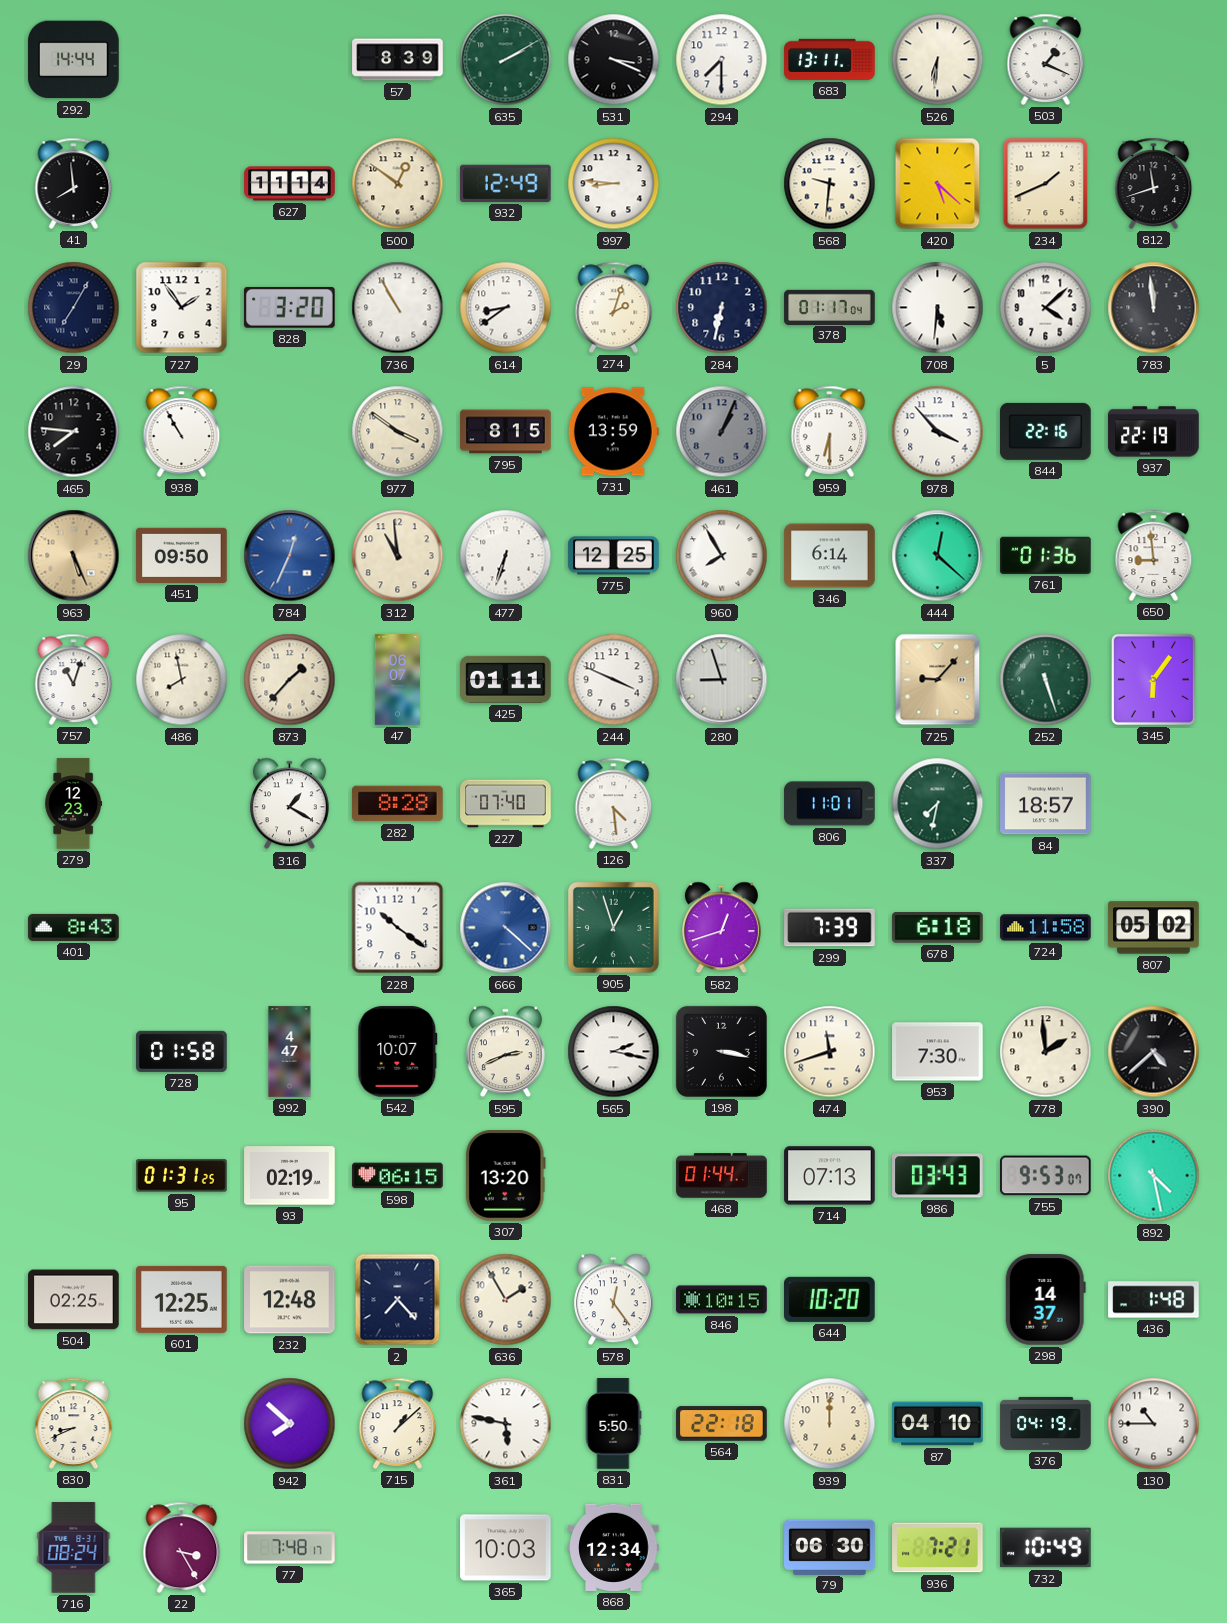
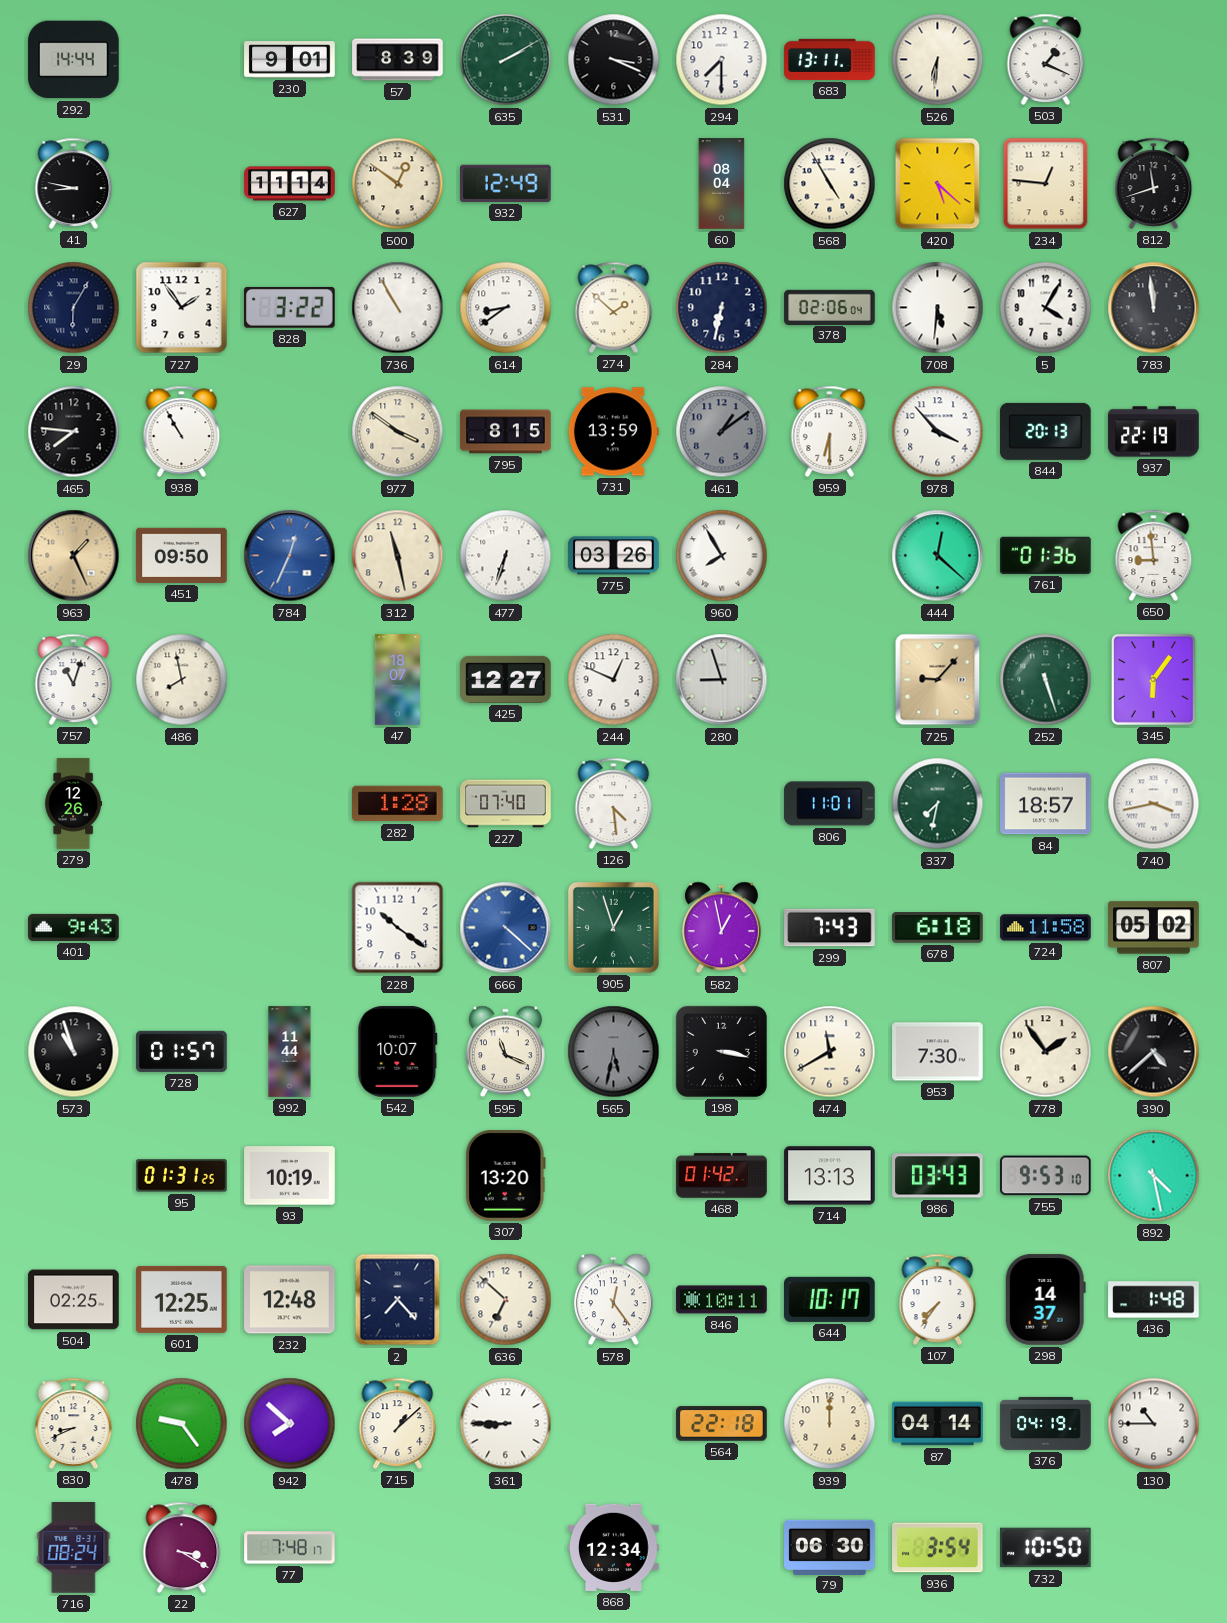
230: none -> 9:01
41: 7:59 -> 8:47
997: 8:46 -> none
60: none -> 08:04
568: 9:31 -> 4:55
234: 1:41 -> 12:46
29: 7:05 -> 6:05
828: 3:20 -> 3:22
274: 2:03 -> 1:52
378: 01:17 -> 02:06
5: 4:08 -> 4:05
461: 1:04 -> 1:09
844: 22:16 -> 20:13
963: 5:26 -> 1:26
312: 10:59 -> 11:28
775: 12:25 -> 03:26
346: 6:14 -> none
873: 1:37 -> none
47: 06:07 -> 18:07
425: 01:11 -> 12:27
244: 3:49 -> 12:49
279: 12:23 -> 12:26
316: 1:20 -> none
282: 8:28 -> 1:28
740: none -> 3:43
401: 8:43 -> 9:43
582: 12:42 -> 12:58
299: 7:39 -> 7:43
573: none -> 10:57
728: 01:58 -> 01:57
992: 4:47 -> 11:44
595: 2:41 -> 11:19
565: 2:17 -> 5:32
565 dial: white -> grey
474: 11:42 -> 11:40
778: 1:59 -> 1:54
93: 02:19 -> 10:19
598: 06:15 -> none
468: 01:44 -> 01:42
714: 07:13 -> 13:13
755: 9:53:07 -> 9:53:10
636: 1:55 -> 6:52
846: 10:15 -> 10:11
644: 10:20 -> 10:17
107: none -> 7:36
478: none -> 9:24
361: 5:47 -> 8:45
831: 5:50 -> none
87: 04:10 -> 04:14
22: 3:25 -> 3:20
365: 10:03 -> none
936: 7:21 -> 3:54
732: 10:49 -> 10:50
